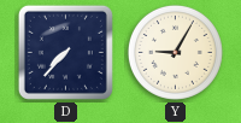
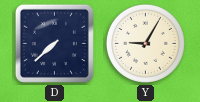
D: 7:37 -> 7:38
